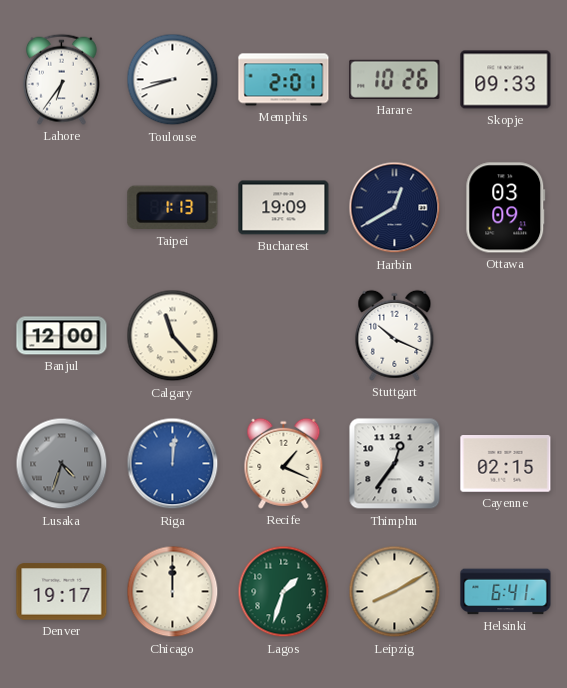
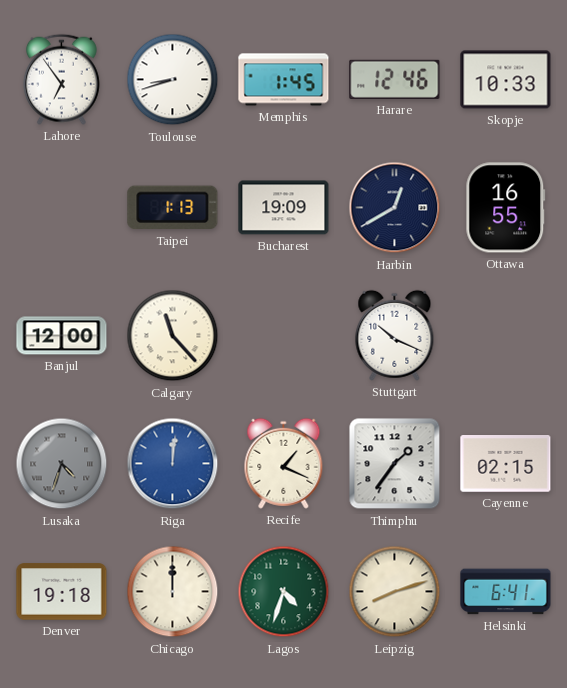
Lahore: 6:36 -> 6:54
Memphis: 2:01 -> 1:45
Harare: 10:26 -> 12:46
Skopje: 09:33 -> 10:33
Ottawa: 03:09 -> 16:55
Thimphu: 12:36 -> 1:36
Denver: 19:17 -> 19:18
Lagos: 1:33 -> 4:33
Leipzig: 8:10 -> 8:12
